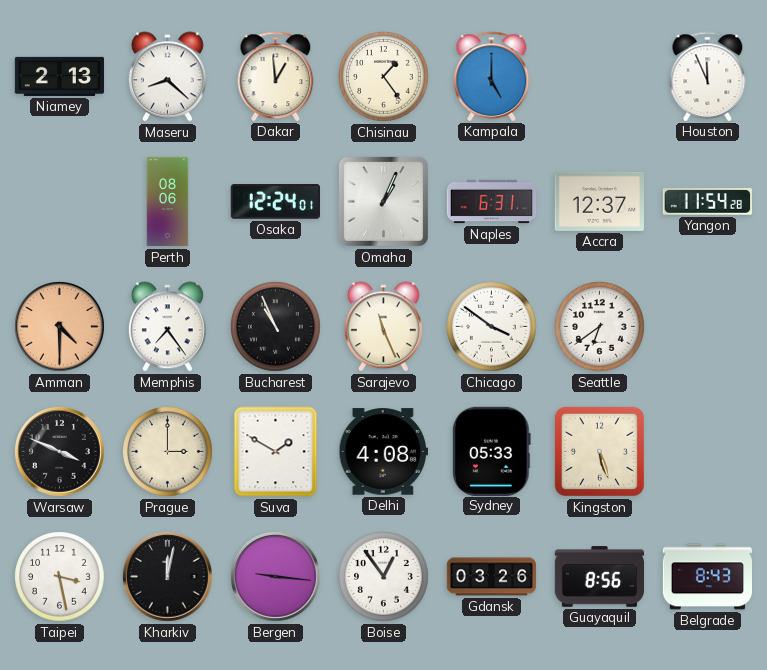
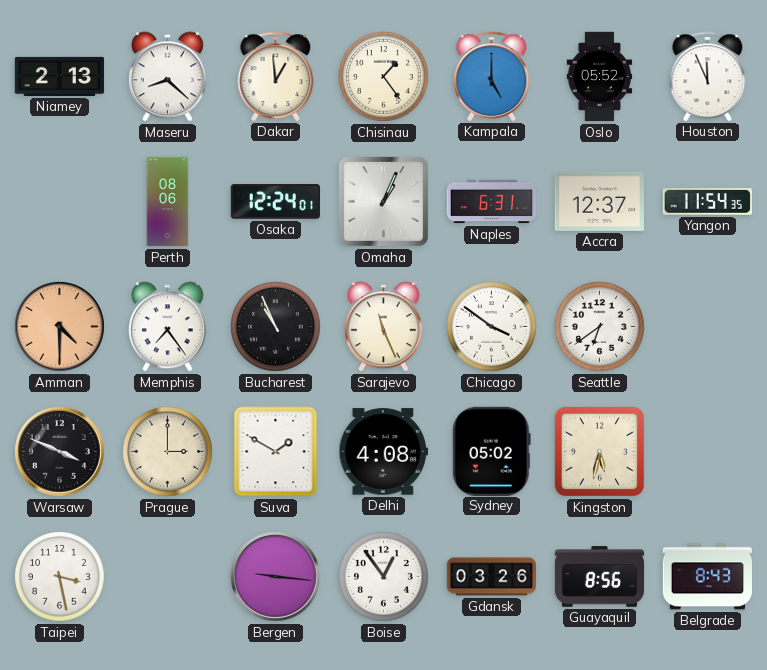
Oslo: none -> 05:52
Yangon: 11:54:28 -> 11:54:35
Sydney: 05:33 -> 05:02
Kingston: 5:27 -> 5:32
Kharkiv: 12:02 -> none
